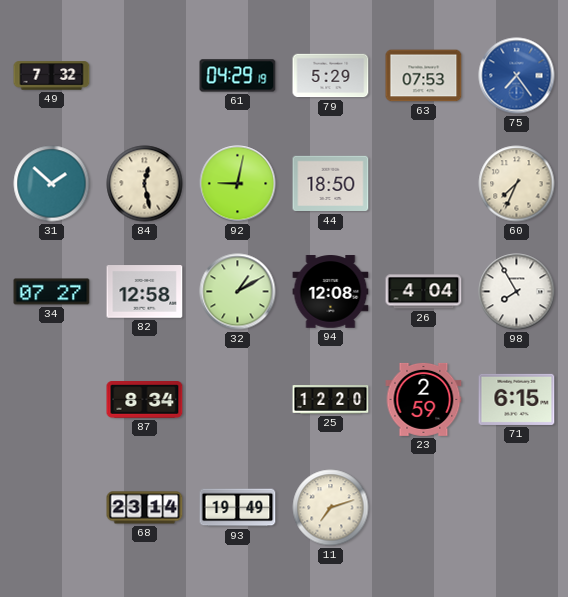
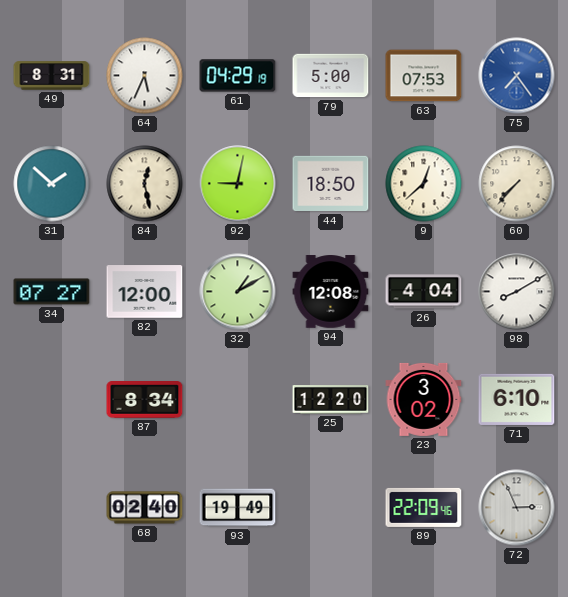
49: 7:32 -> 8:31
64: none -> 5:34
79: 5:29 -> 5:00
9: none -> 12:38
60: 7:34 -> 7:37
82: 12:58 -> 12:00
98: 7:55 -> 8:10
23: 2:59 -> 3:02
71: 6:15 -> 6:10
68: 23:14 -> 02:40
11: 7:12 -> none
89: none -> 22:09
72: none -> 2:56
